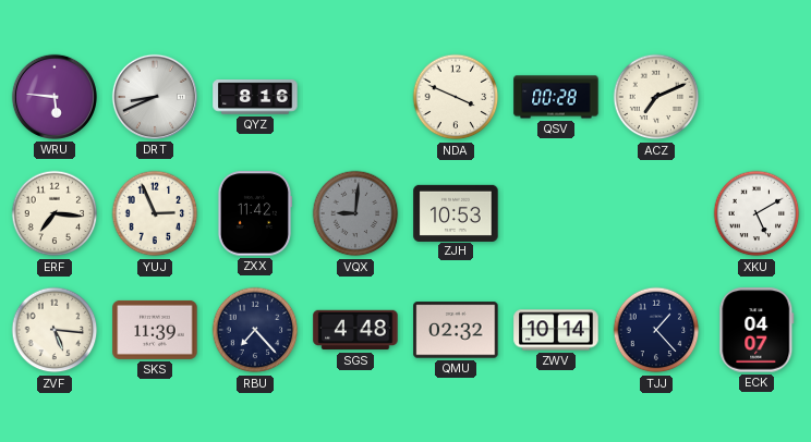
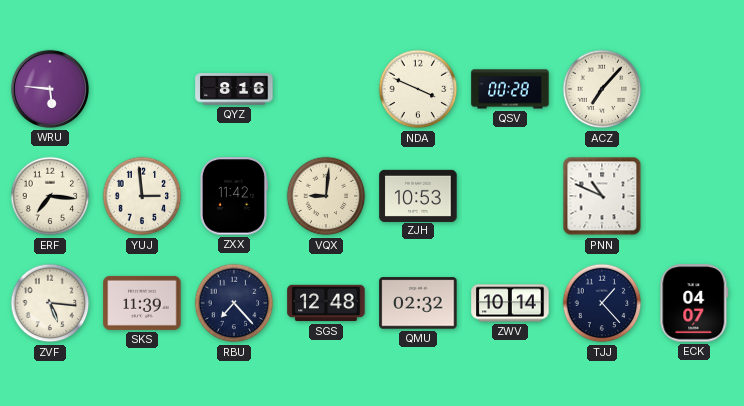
DRT: 8:41 -> none
ACZ: 7:11 -> 7:07
YUJ: 2:56 -> 2:59
VQX dial: grey -> cream
PNN: none -> 10:49
XKU: 5:10 -> none
SGS: 4:48 -> 12:48
